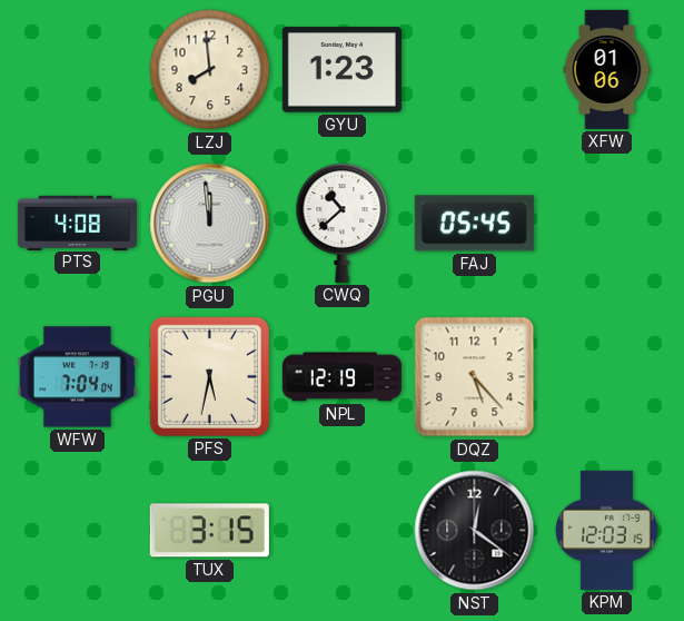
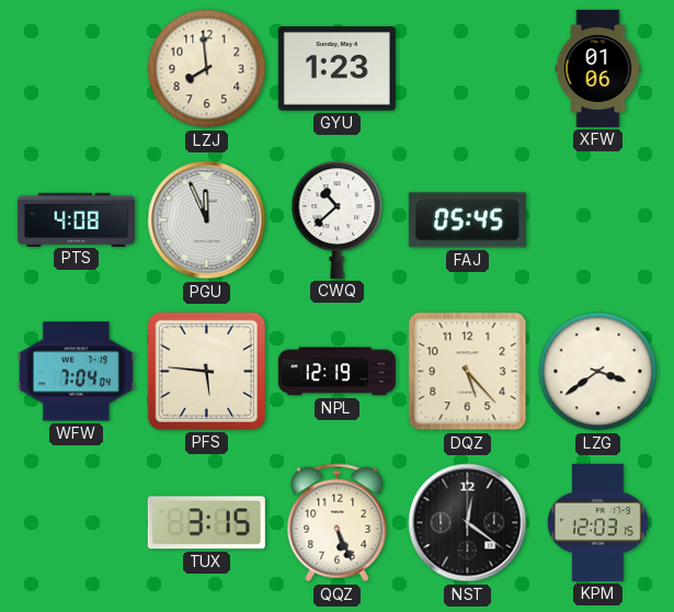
PGU: 11:59 -> 11:56
PFS: 5:32 -> 5:46
LZG: none -> 3:39
QQZ: none -> 5:26
